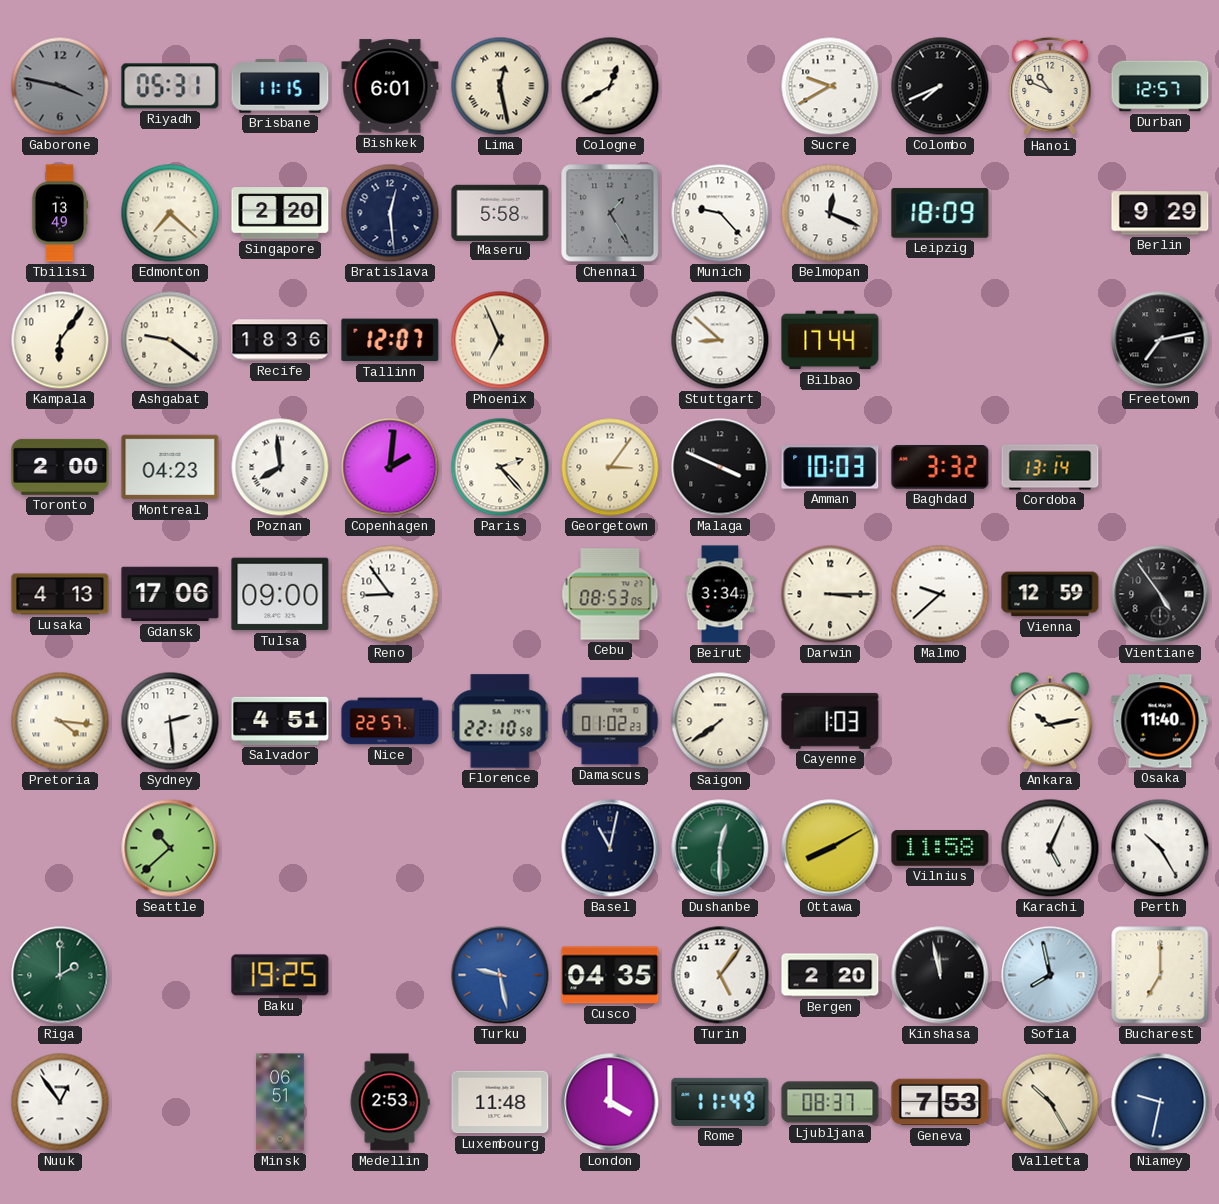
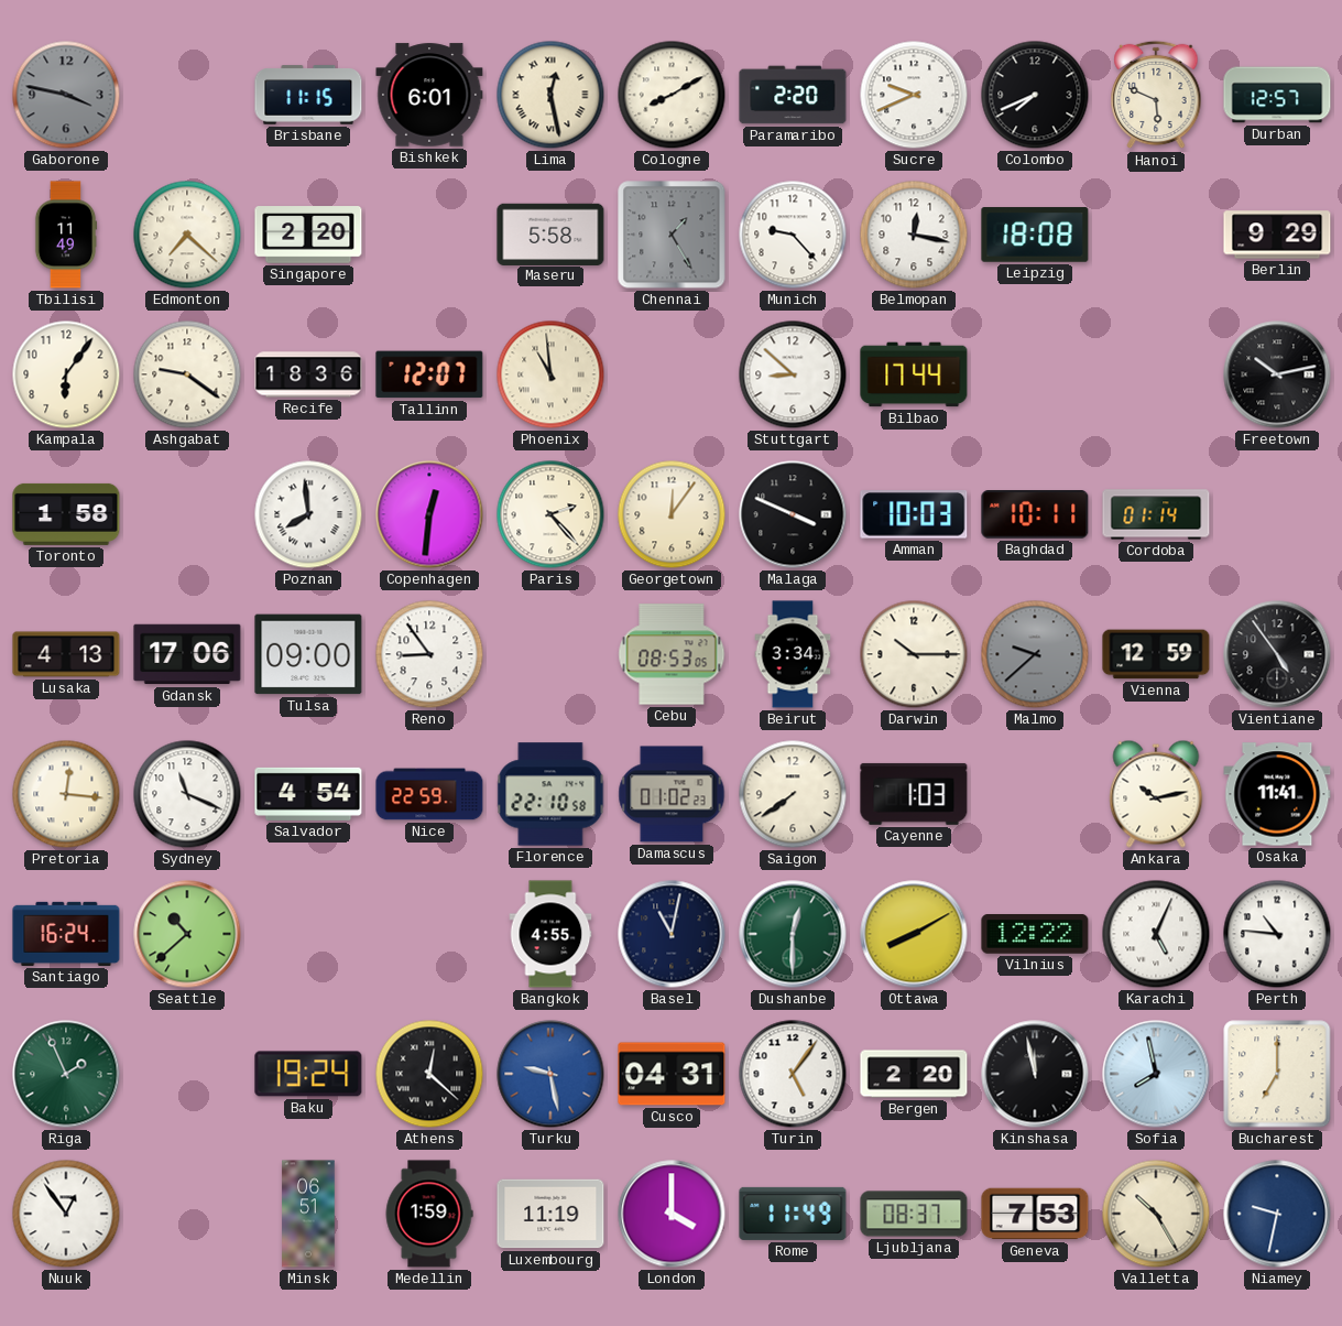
Riyadh: 05:31 -> none
Cologne: 12:40 -> 8:10
Paramaribo: none -> 2:20
Sucre: 9:40 -> 9:41
Hanoi: 10:49 -> 5:49
Tbilisi: 13:49 -> 11:49
Bratislava: 12:29 -> none
Belmopan: 12:19 -> 12:17
Leipzig: 18:09 -> 18:08
Phoenix: 6:56 -> 10:59
Freetown: 7:13 -> 10:13
Toronto: 2:00 -> 1:58
Montreal: 04:23 -> none
Copenhagen: 2:01 -> 12:31
Georgetown: 3:06 -> 12:06
Baghdad: 3:32 -> 10:11
Cordoba: 13:14 -> 01:14
Darwin: 3:15 -> 10:15
Malmo dial: white -> grey
Pretoria: 4:16 -> 12:16
Sydney: 2:29 -> 11:19
Salvador: 4:51 -> 4:54
Nice: 22:57 -> 22:59
Osaka: 11:40 -> 11:41
Santiago: none -> 16:24
Bangkok: none -> 4:55
Vilnius: 11:58 -> 12:22
Perth: 10:25 -> 10:46
Riga: 2:00 -> 1:56
Baku: 19:25 -> 19:24
Athens: none -> 12:22
Cusco: 04:35 -> 04:31
Medellin: 2:53 -> 1:59
Luxembourg: 11:48 -> 11:19
